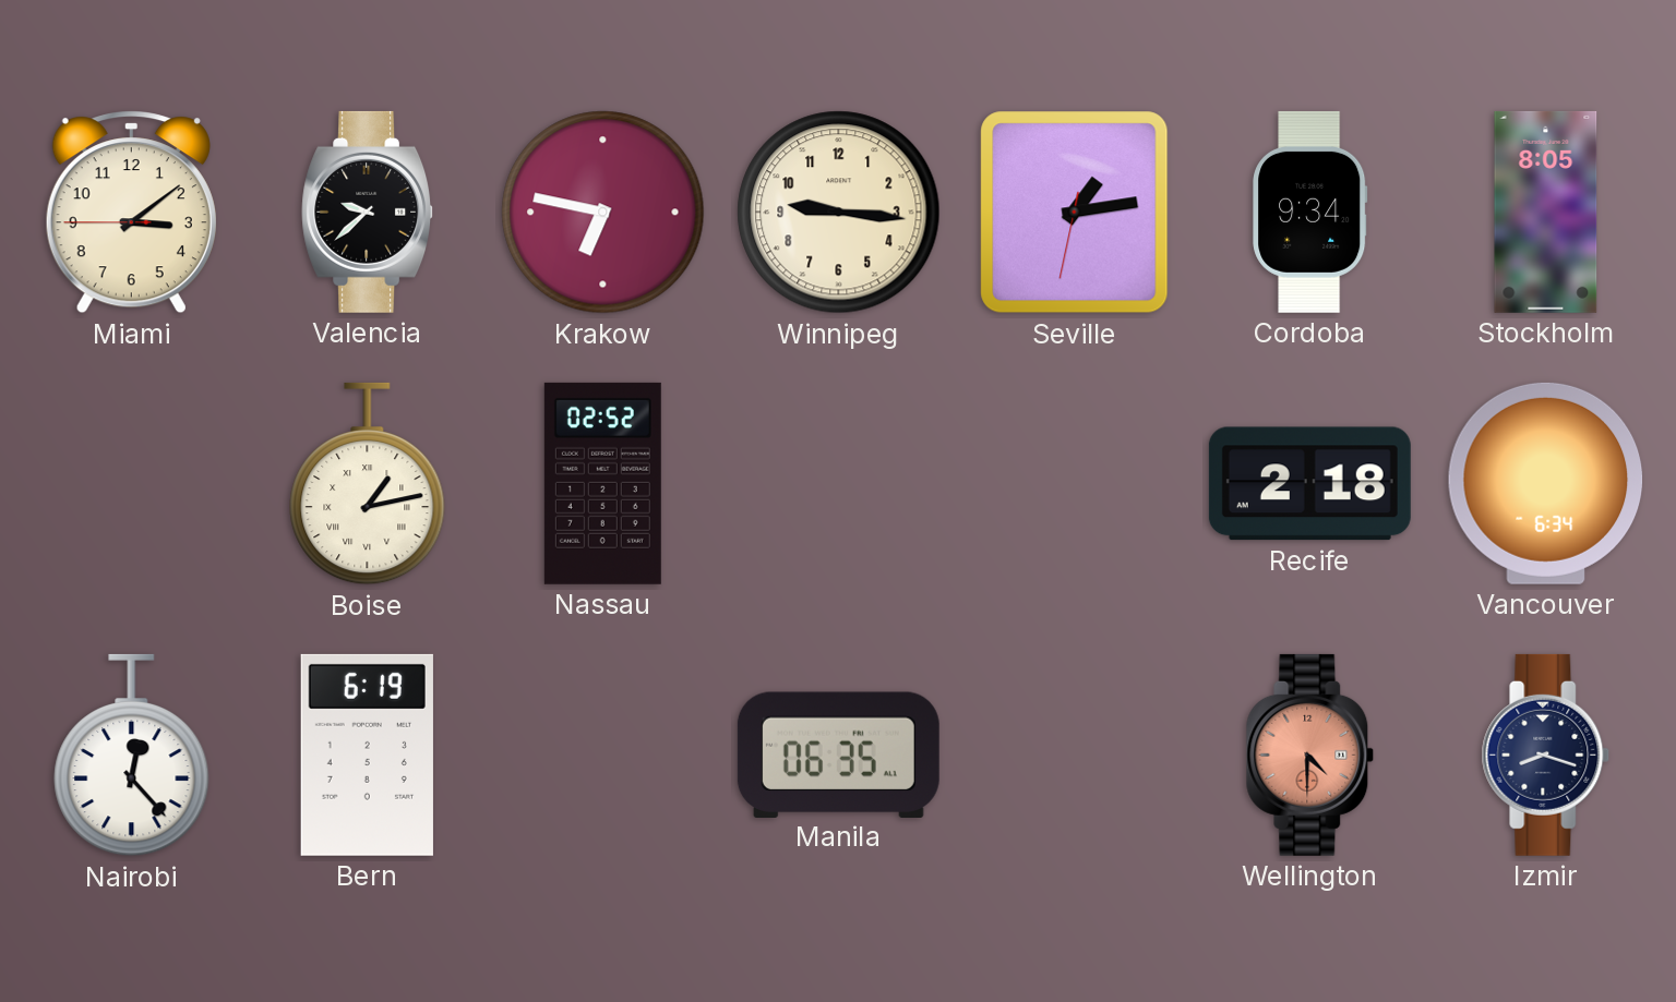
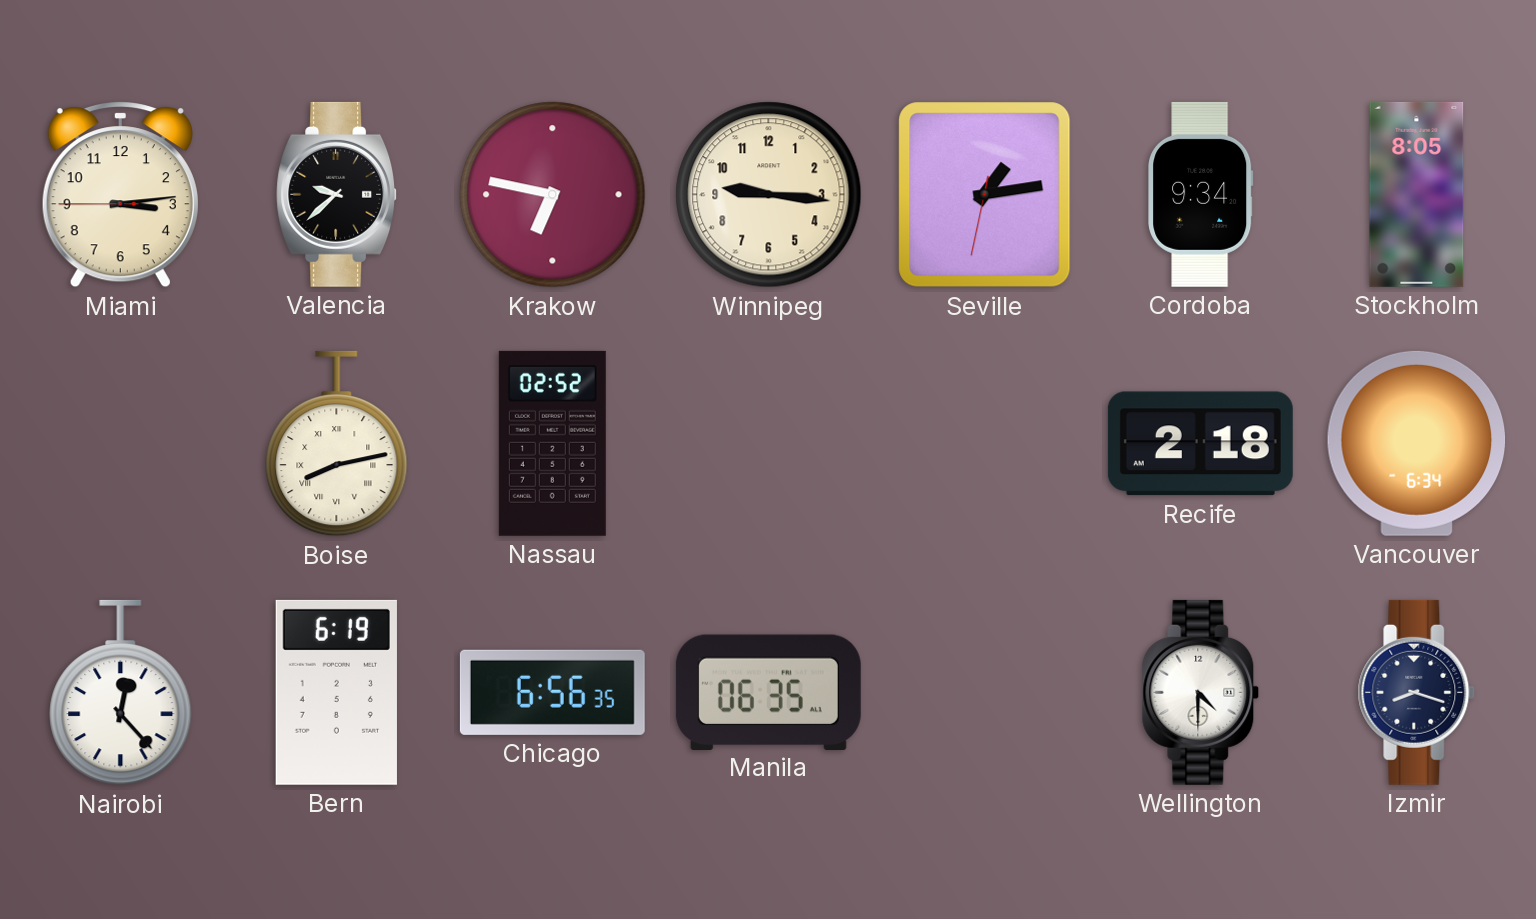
Miami: 3:08 -> 3:13
Boise: 1:13 -> 8:13
Chicago: none -> 6:56
Wellington dial: salmon -> white
